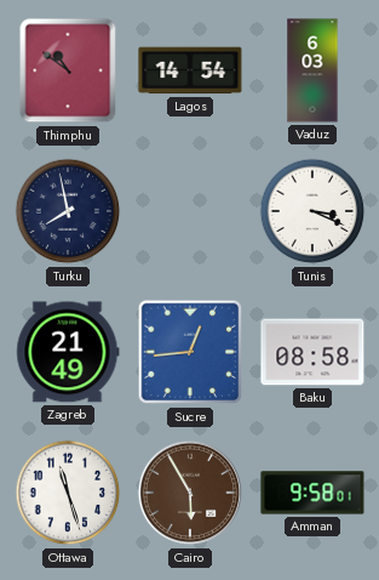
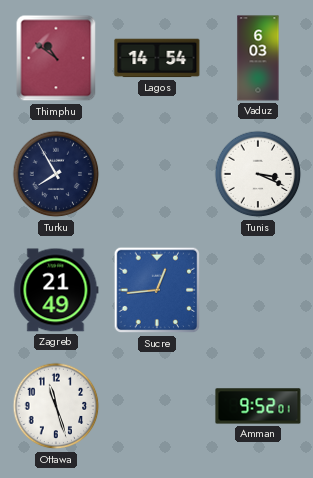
Turku: 7:58 -> 7:55
Baku: 08:58 -> none
Cairo: 5:55 -> none
Amman: 9:58 -> 9:52
